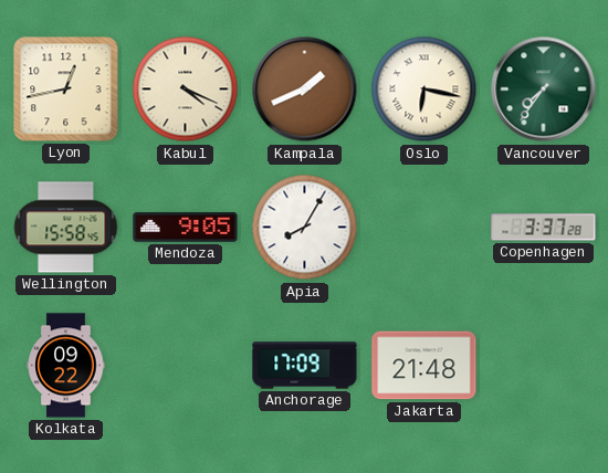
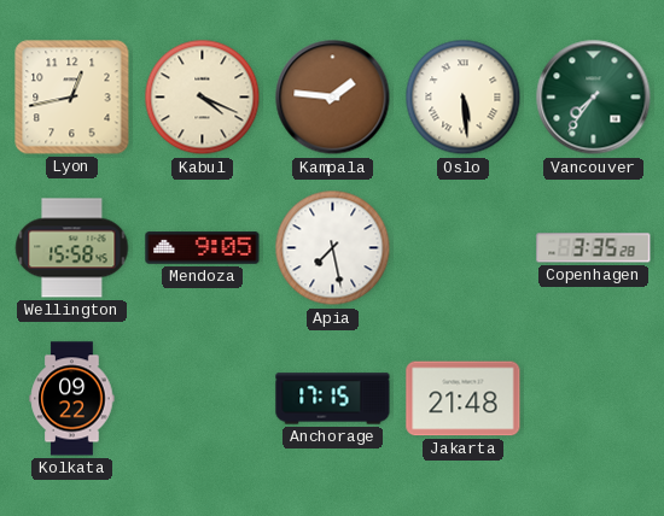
Kampala: 1:41 -> 1:46
Oslo: 6:17 -> 5:29
Apia: 8:05 -> 7:28
Copenhagen: 3:37 -> 3:35
Anchorage: 17:09 -> 17:15
